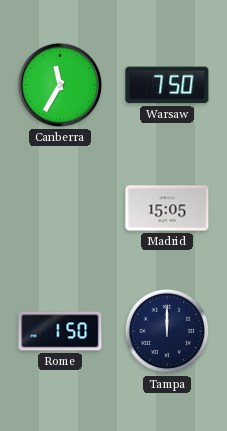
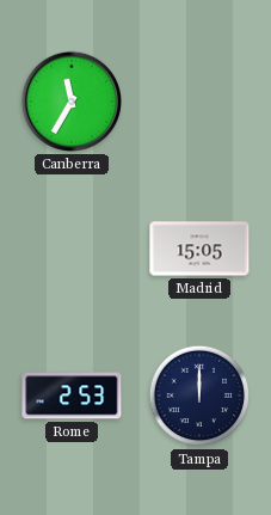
Warsaw: 7:50 -> none
Rome: 1:50 -> 2:53
